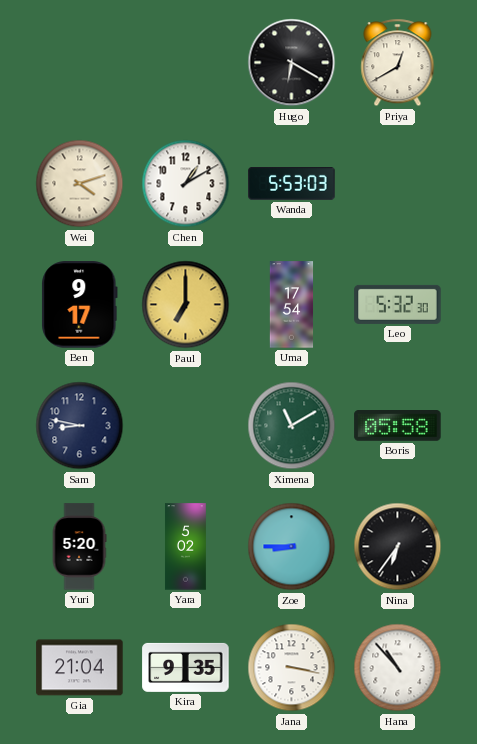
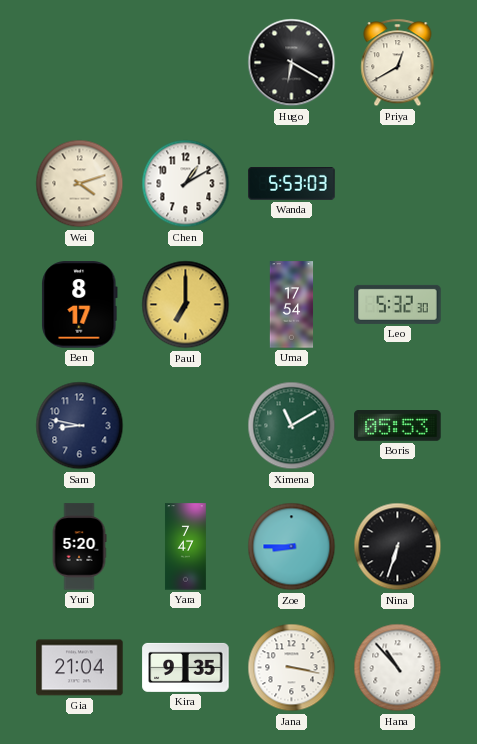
Ben: 9:17 -> 8:17
Boris: 05:58 -> 05:53
Yara: 5:02 -> 7:47
Nina: 6:36 -> 6:33
